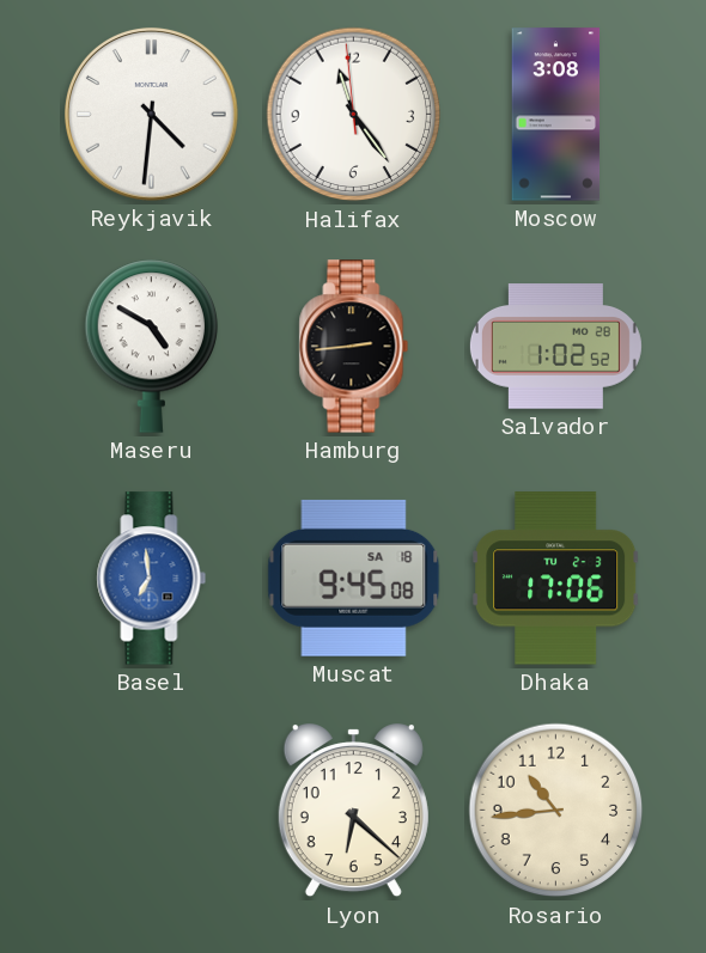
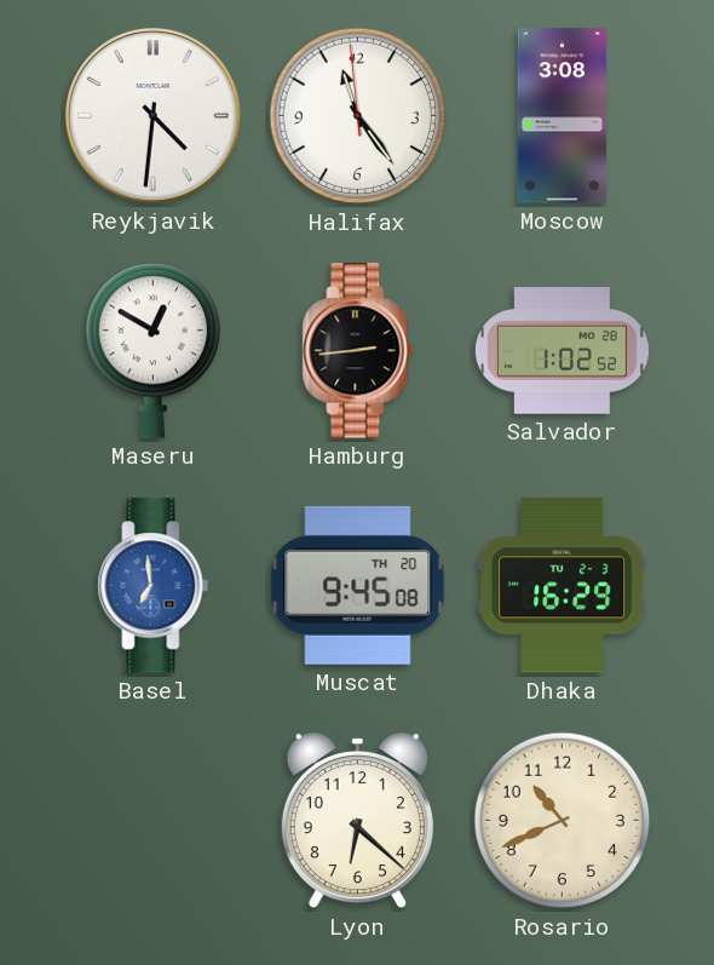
Maseru: 4:50 -> 12:50
Muscat date: SA 18 -> TH 20
Dhaka: 17:06 -> 16:29
Rosario: 10:44 -> 10:41
